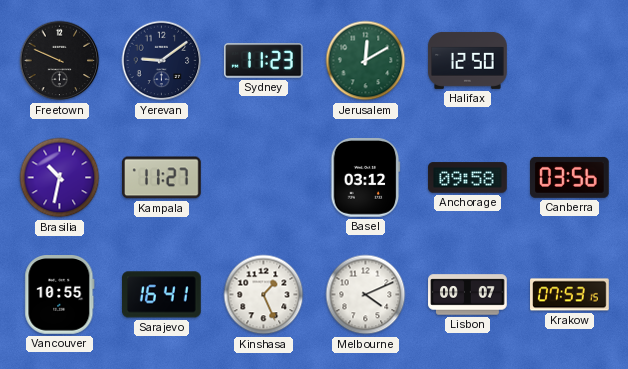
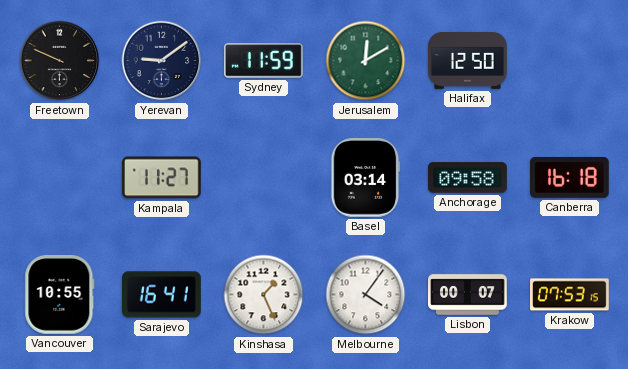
Sydney: 11:23 -> 11:59
Brasilia: 10:32 -> none
Basel: 03:12 -> 03:14
Canberra: 03:56 -> 16:18
Melbourne: 4:11 -> 4:06
